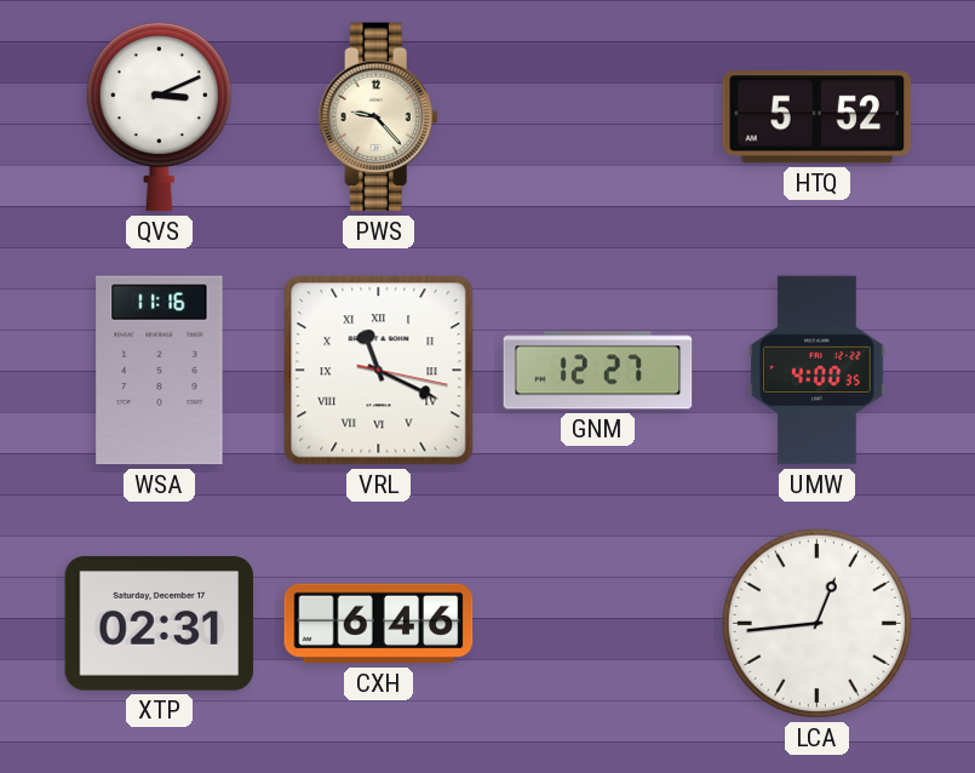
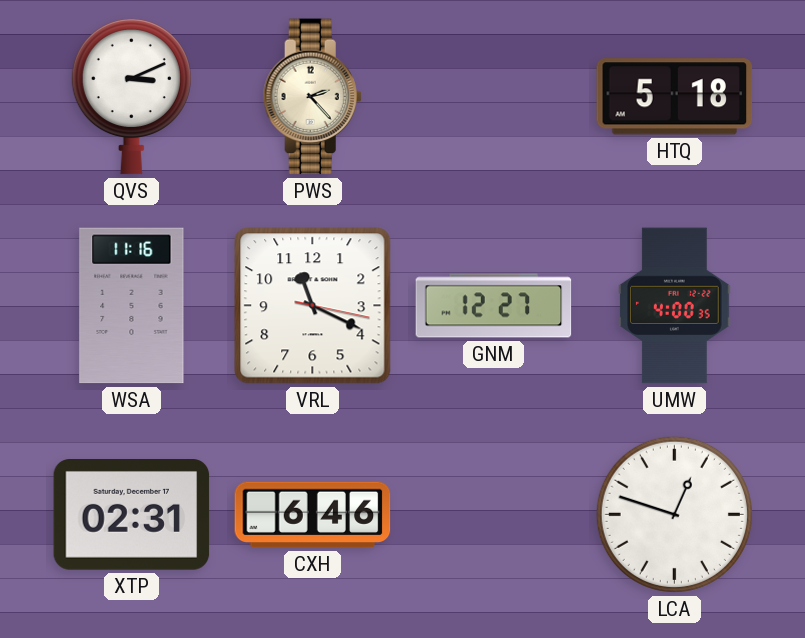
PWS: 9:23 -> 2:23
HTQ: 5:52 -> 5:18
VRL numerals: Roman -> Arabic
LCA: 12:44 -> 12:48
